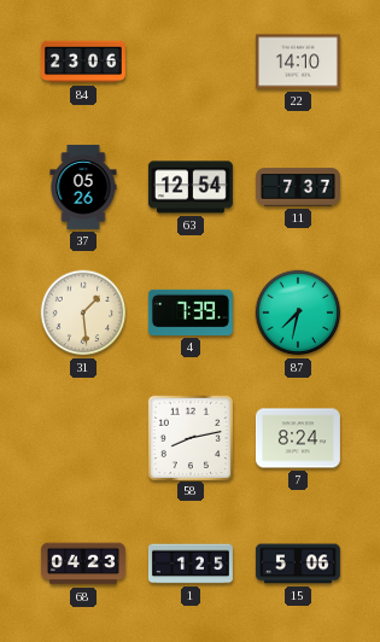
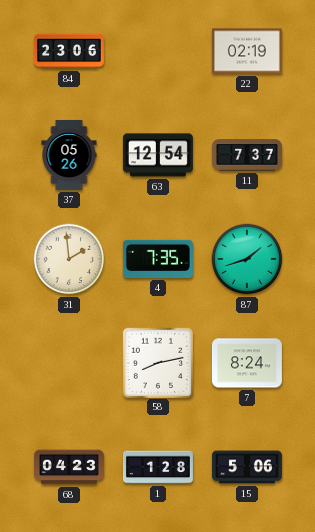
22: 14:10 -> 02:19
31: 1:29 -> 1:59
4: 7:39 -> 7:35
87: 7:32 -> 1:42
1: 1:25 -> 1:28
